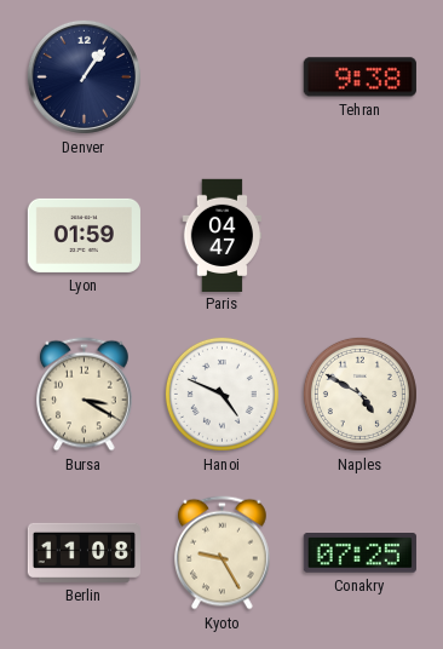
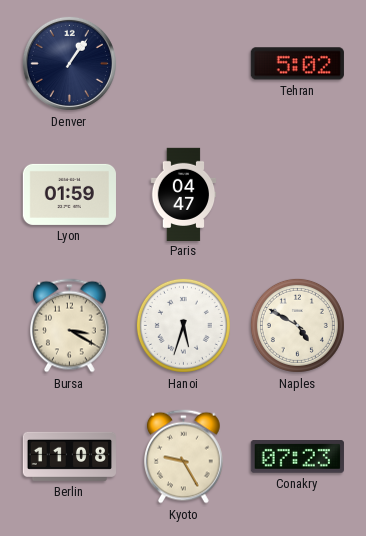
Tehran: 9:38 -> 5:02
Hanoi: 4:49 -> 5:33
Conakry: 07:25 -> 07:23
